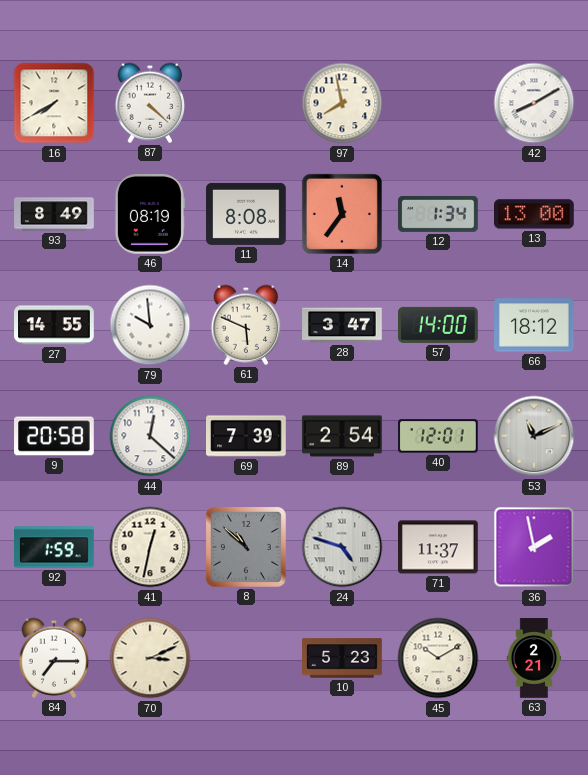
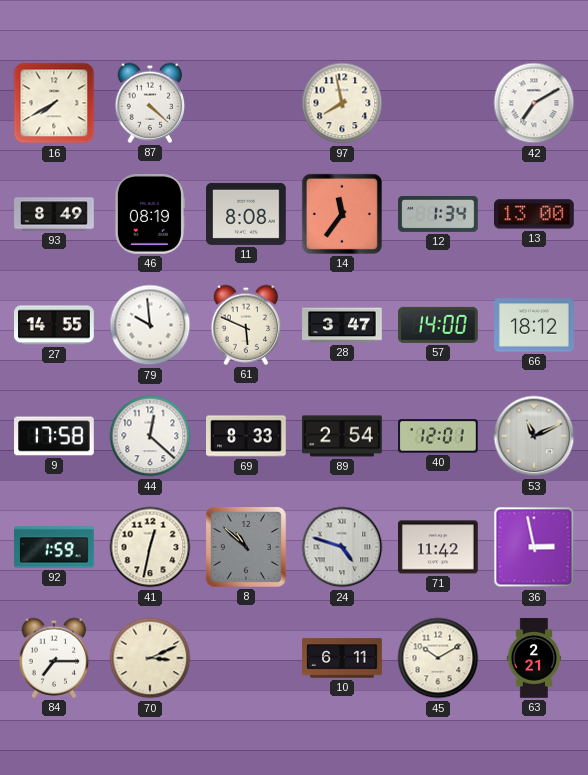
42: 8:10 -> 7:10
9: 20:58 -> 17:58
69: 7:39 -> 8:33
71: 11:37 -> 11:42
36: 1:58 -> 2:58
10: 5:23 -> 6:11
